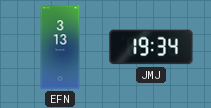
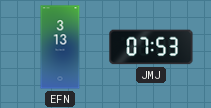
JMJ: 19:34 -> 07:53
